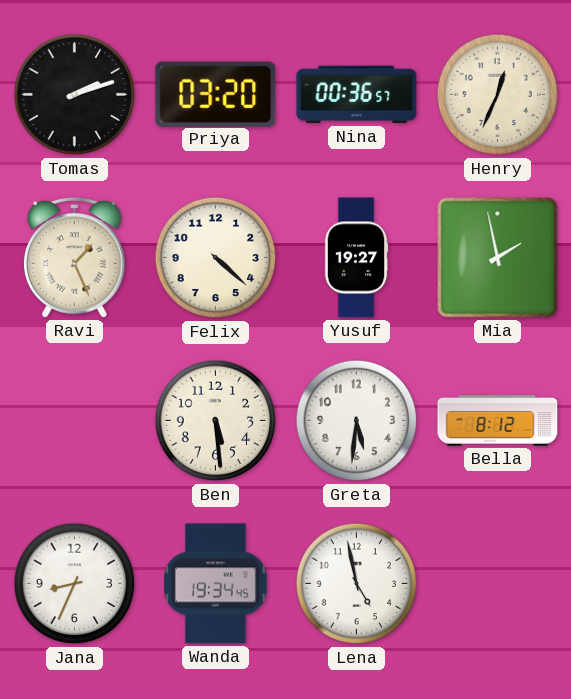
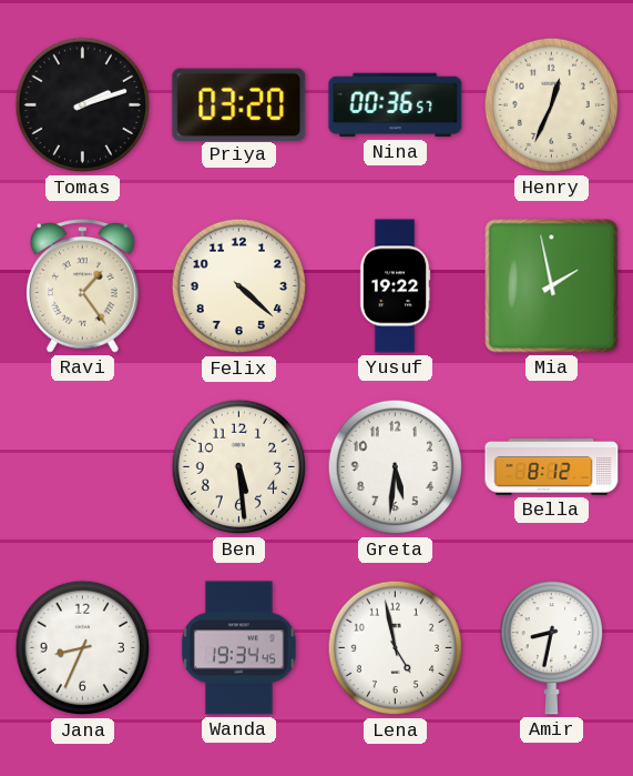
Ravi: 1:26 -> 1:24
Yusuf: 19:27 -> 19:22
Amir: none -> 8:32
